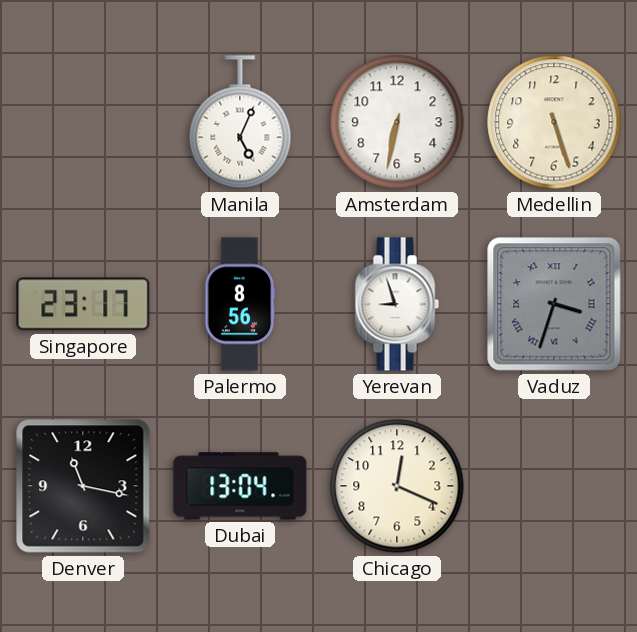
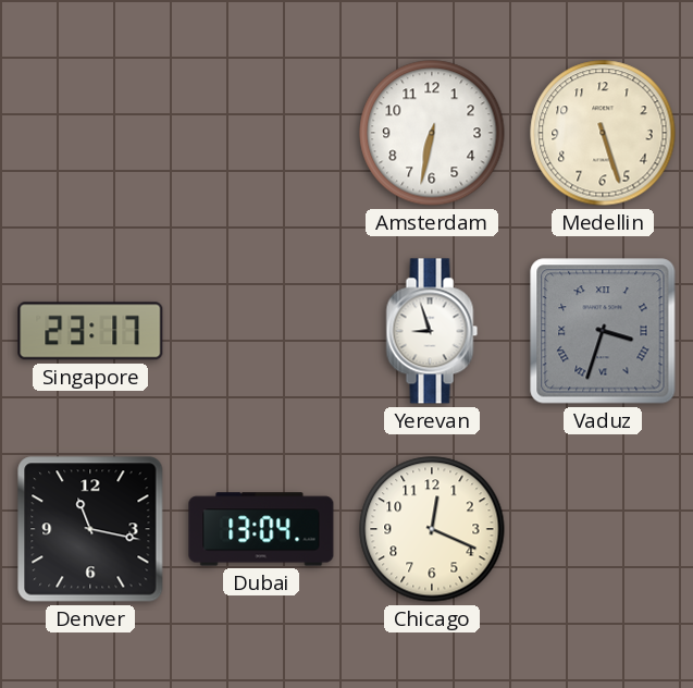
Manila: 5:04 -> none
Palermo: 8:56 -> none
